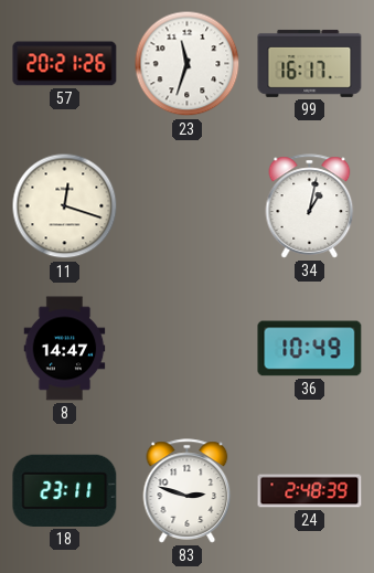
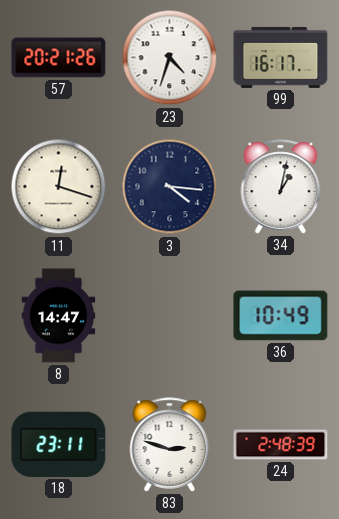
23: 11:33 -> 4:33
3: none -> 4:16
